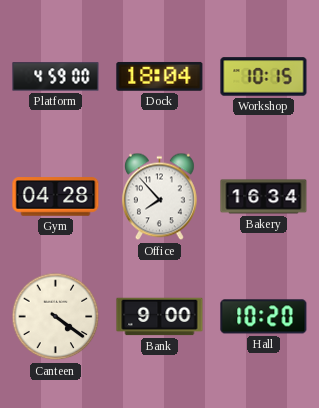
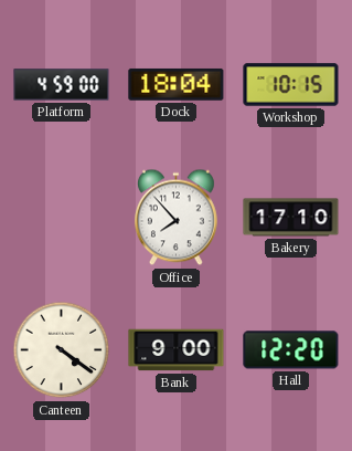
Gym: 04:28 -> none
Bakery: 16:34 -> 17:10
Hall: 10:20 -> 12:20
